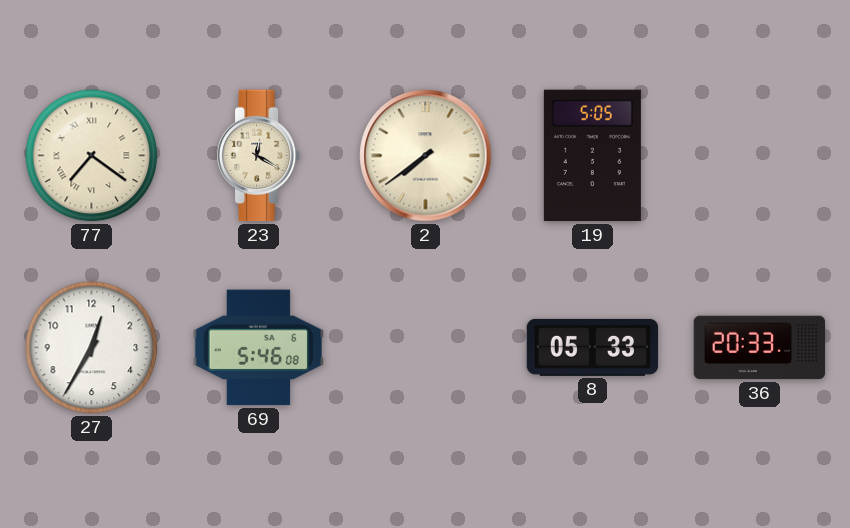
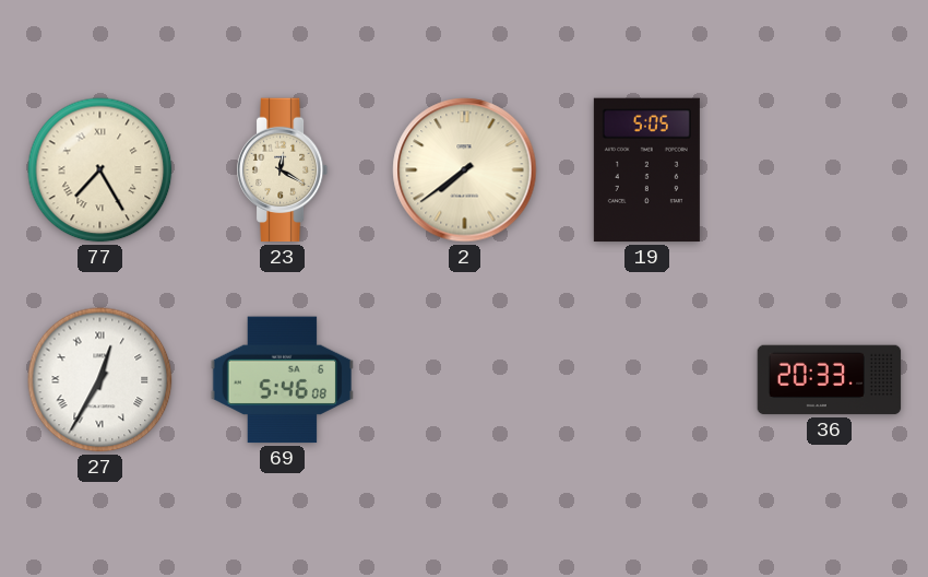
77: 7:21 -> 7:25
27 numerals: Arabic -> Roman
8: 05:33 -> none
